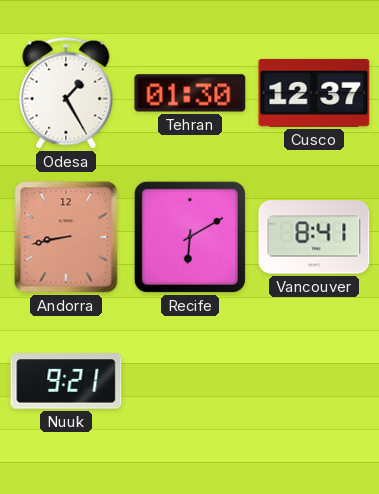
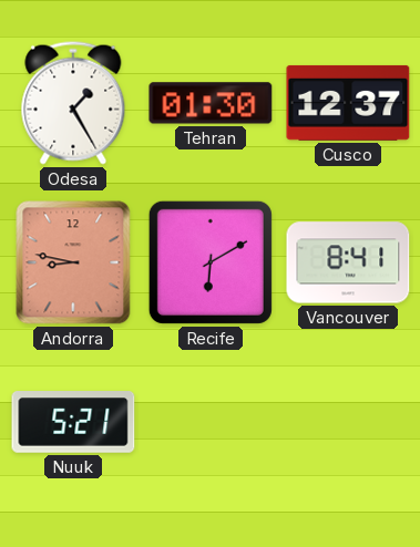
Andorra: 8:43 -> 8:47
Nuuk: 9:21 -> 5:21
